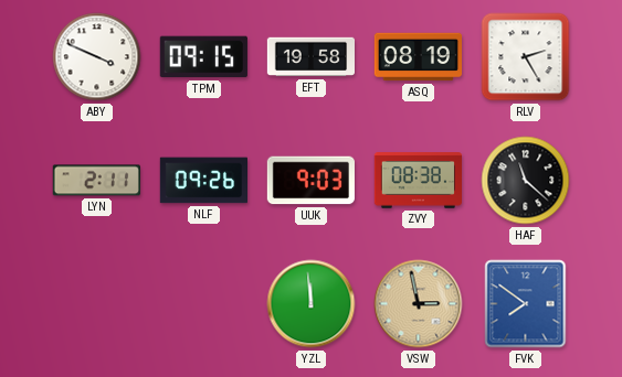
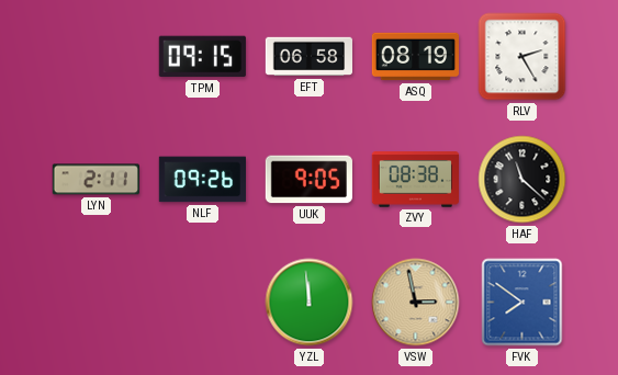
ABY: 3:49 -> none
EFT: 19:58 -> 06:58
UUK: 9:03 -> 9:05
